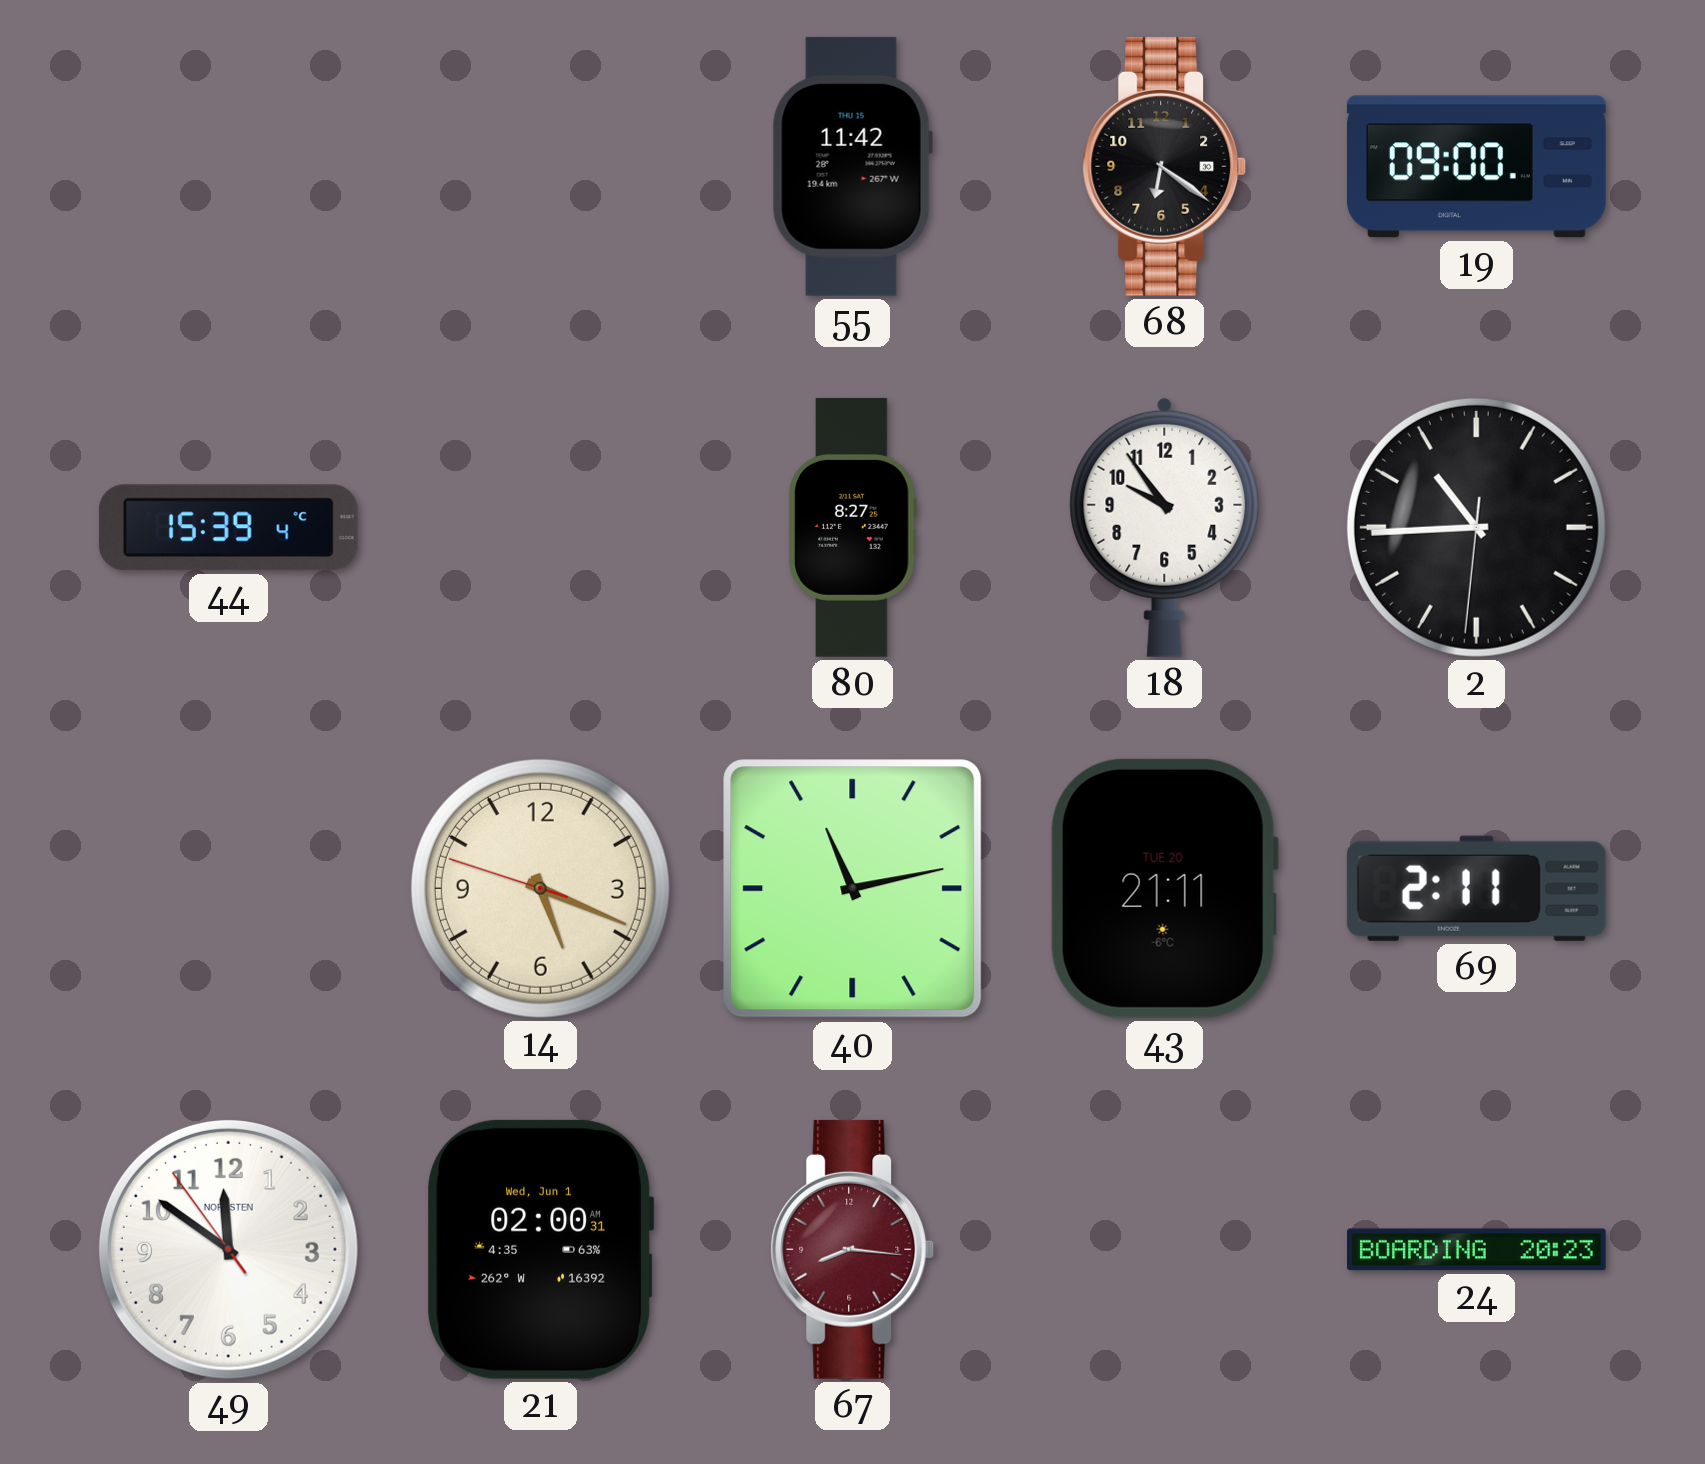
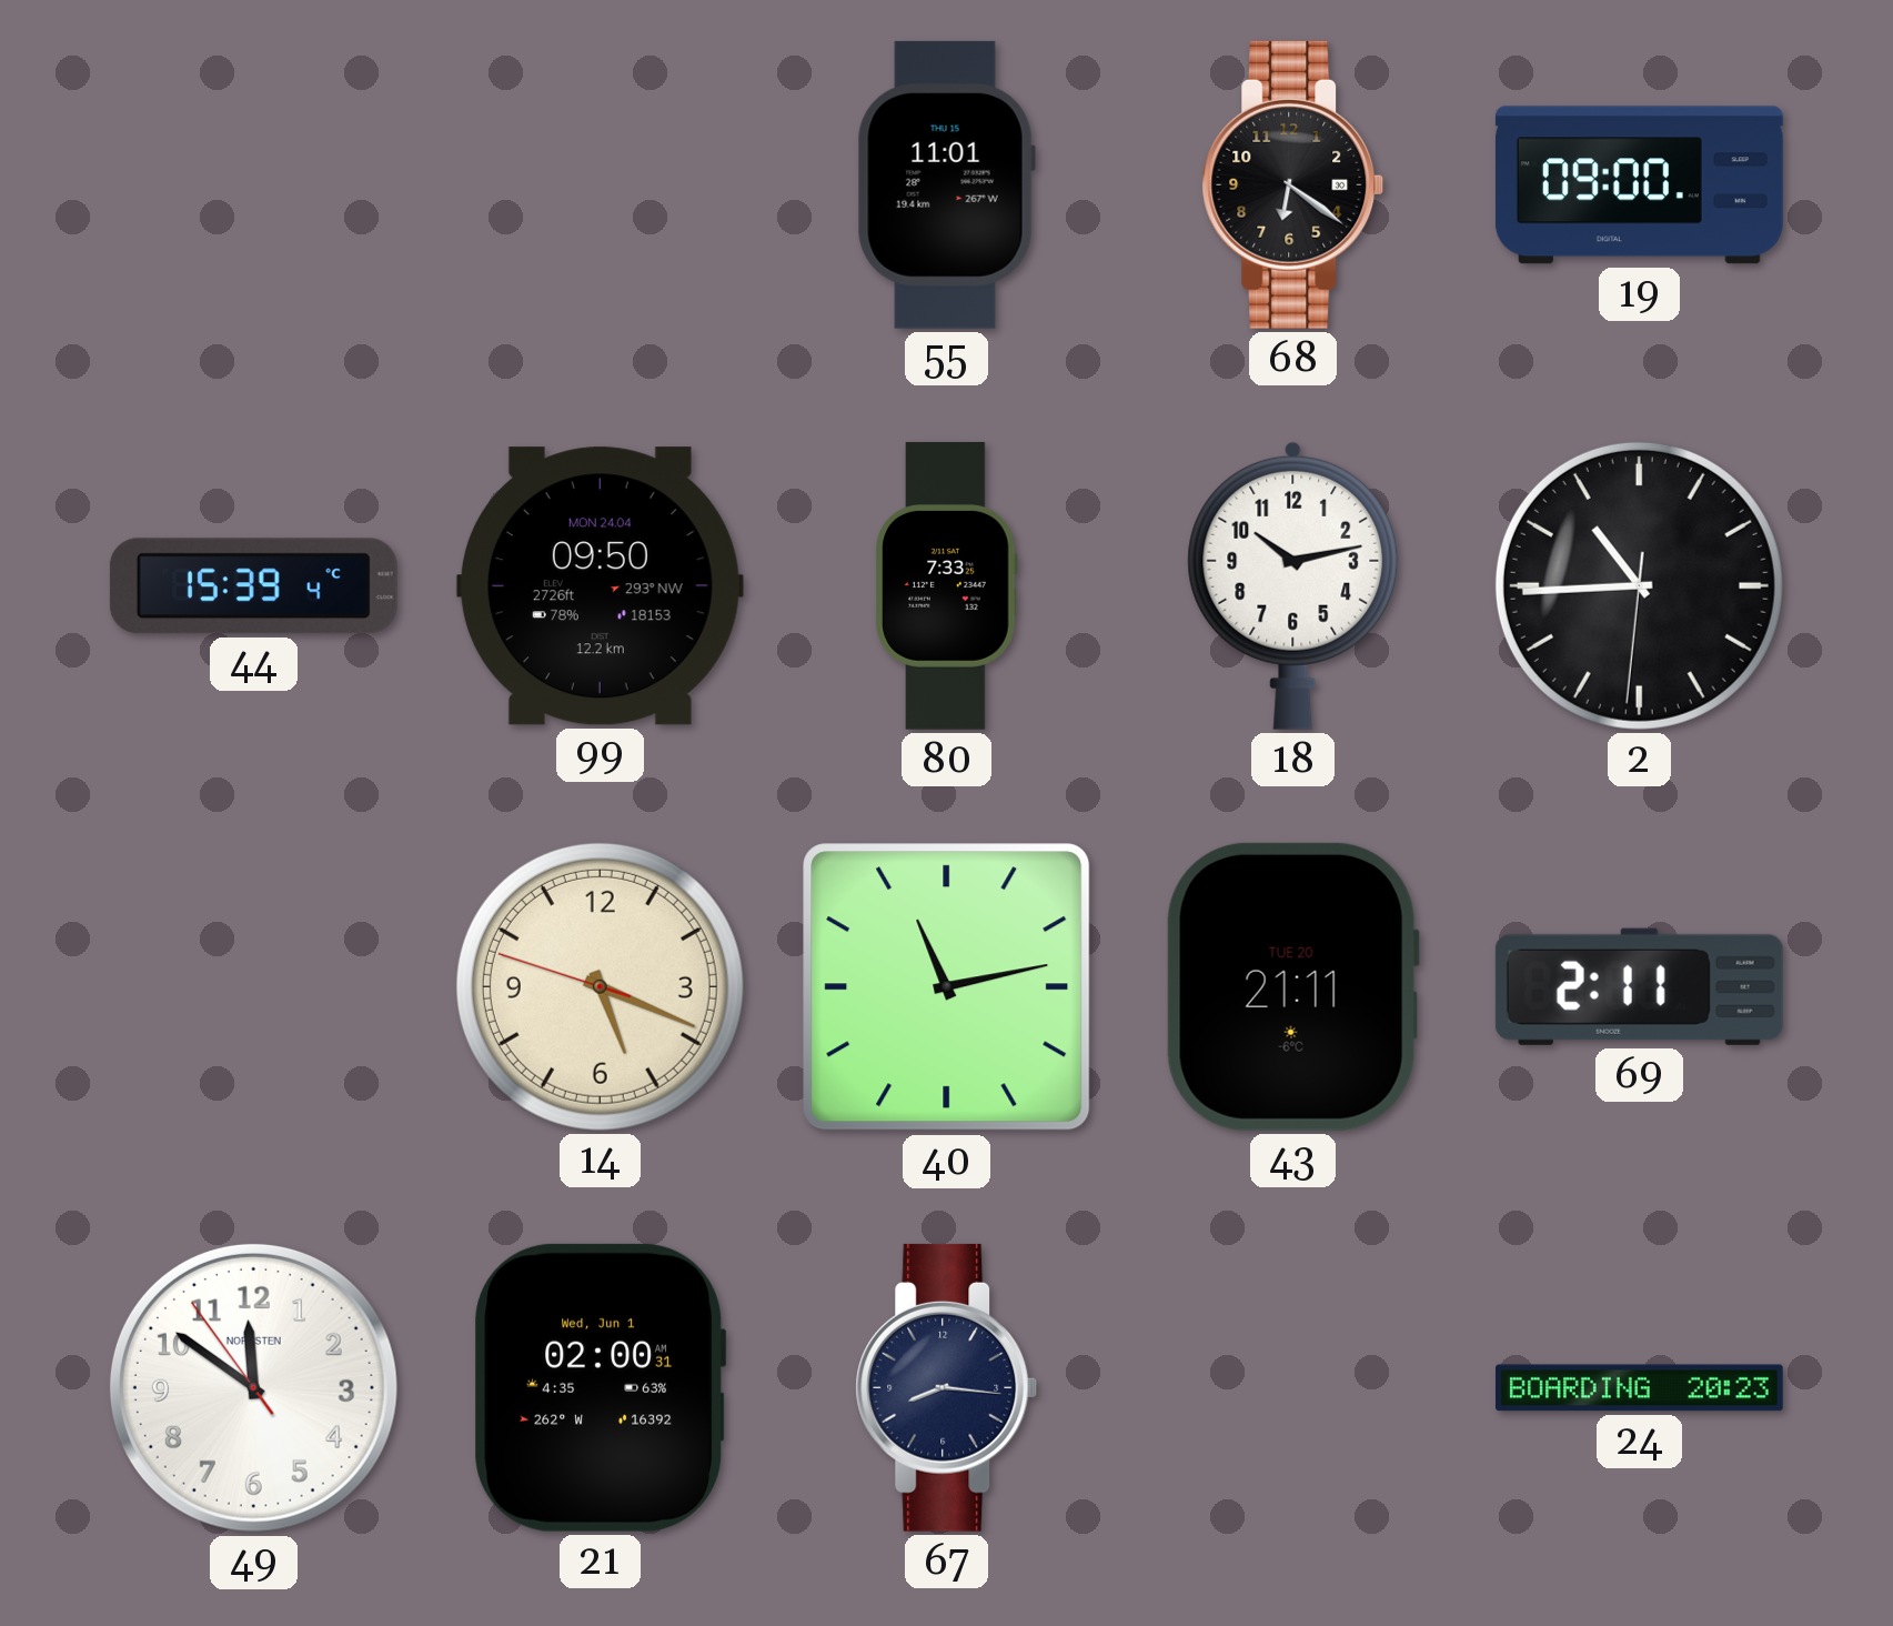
55: 11:42 -> 11:01
99: none -> 09:50
80: 8:27 -> 7:33
18: 9:54 -> 10:13
67 dial: burgundy -> navy
